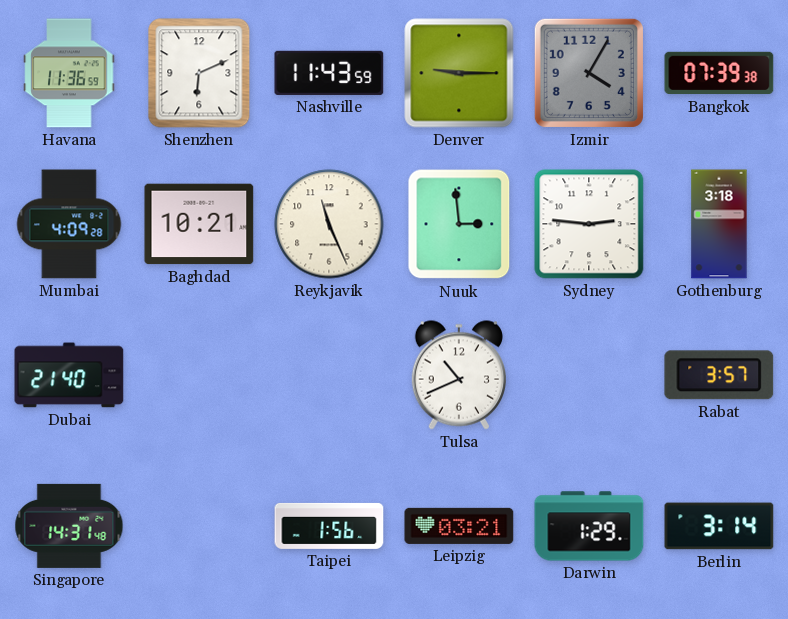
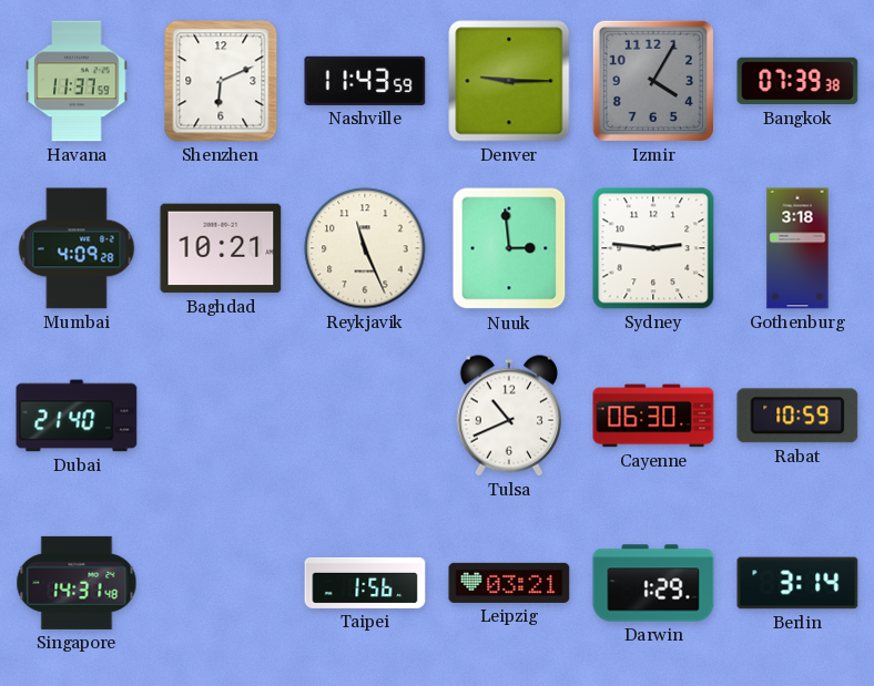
Havana: 11:36 -> 11:37
Cayenne: none -> 06:30
Rabat: 3:57 -> 10:59
